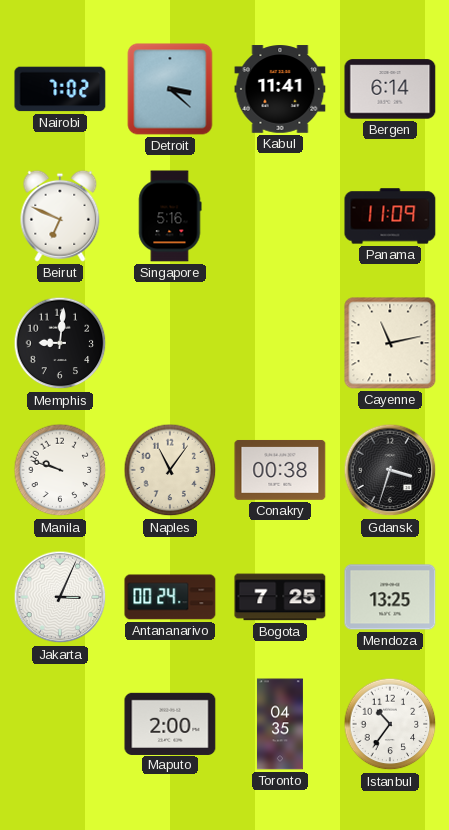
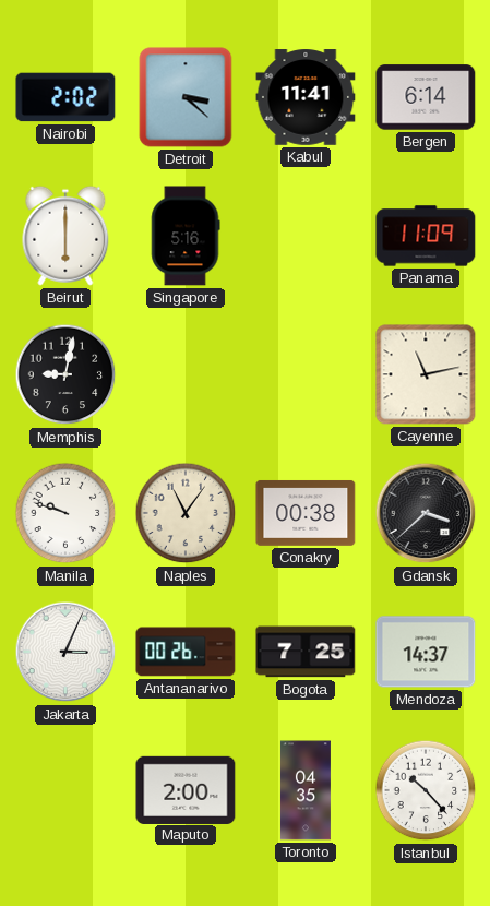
Nairobi: 7:02 -> 2:02
Beirut: 6:49 -> 6:00
Memphis: 9:01 -> 9:02
Gdansk: 3:33 -> 3:38
Antananarivo: 00:24 -> 00:26
Mendoza: 13:25 -> 14:37
Istanbul: 10:36 -> 10:23
